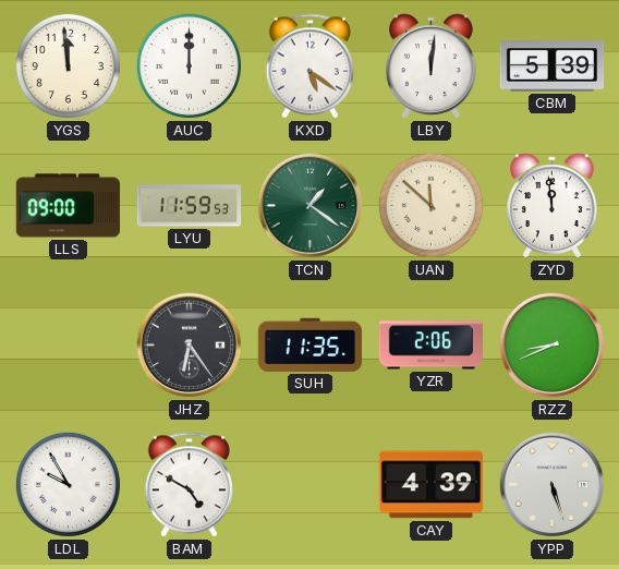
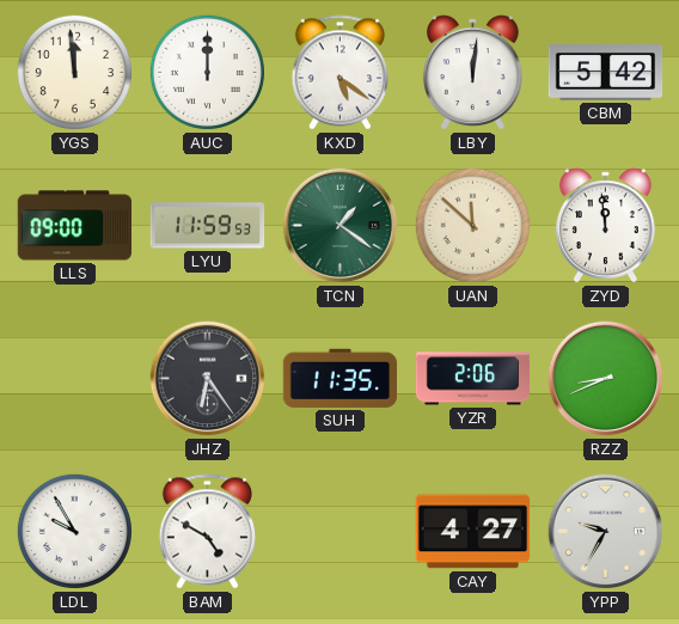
CBM: 5:39 -> 5:42
CAY: 4:39 -> 4:27
YPP: 5:27 -> 9:35
